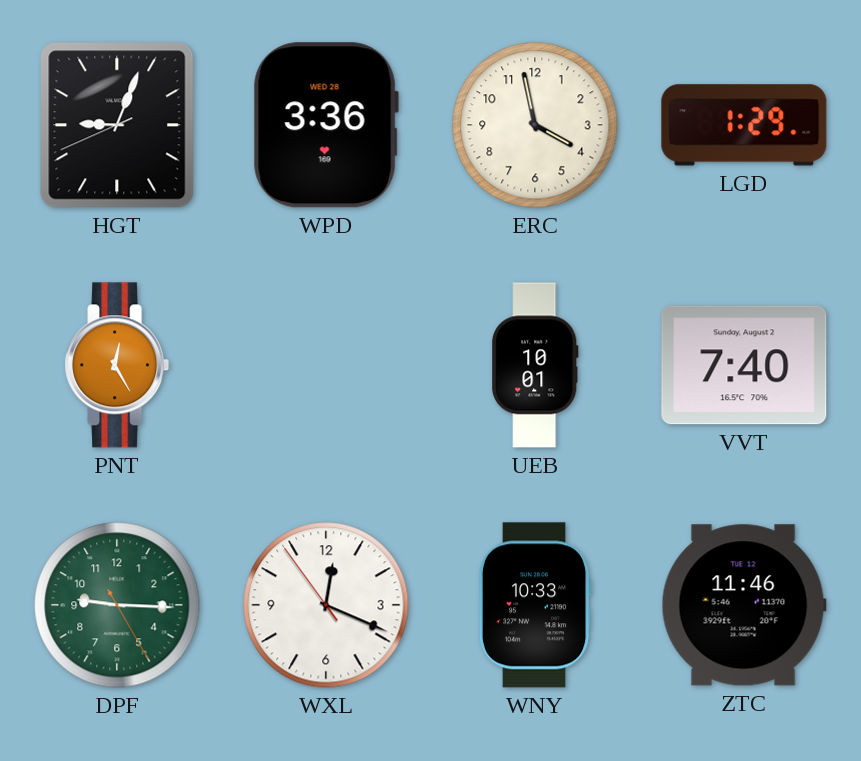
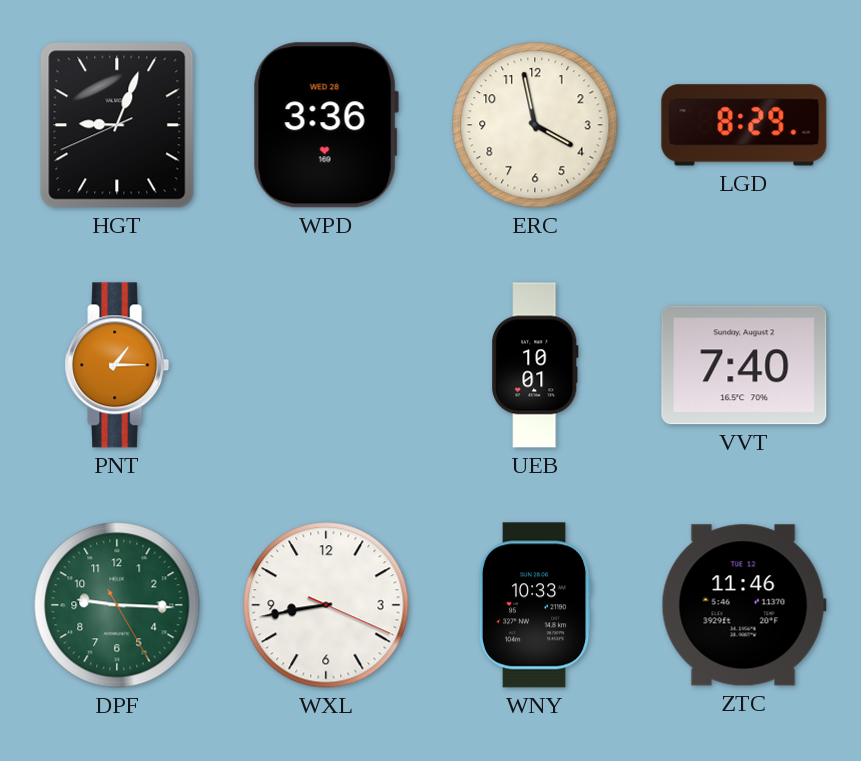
LGD: 1:29 -> 8:29
PNT: 12:25 -> 1:15
WXL: 12:18 -> 8:43
